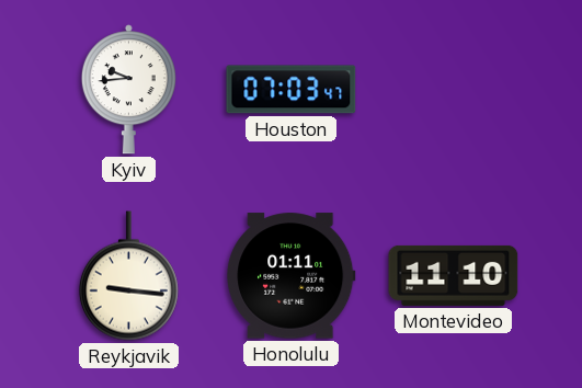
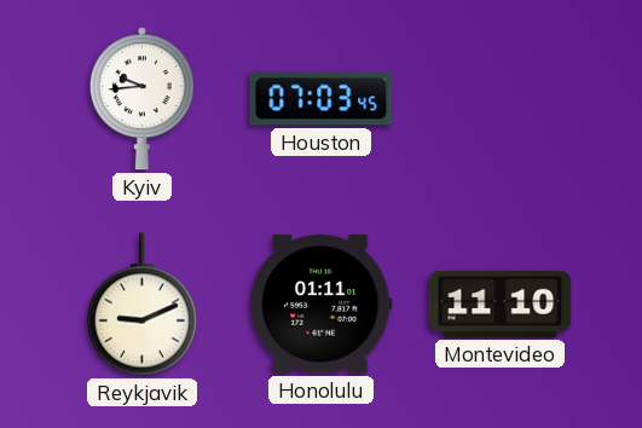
Houston: 07:03:47 -> 07:03:45
Reykjavik: 9:16 -> 9:11
